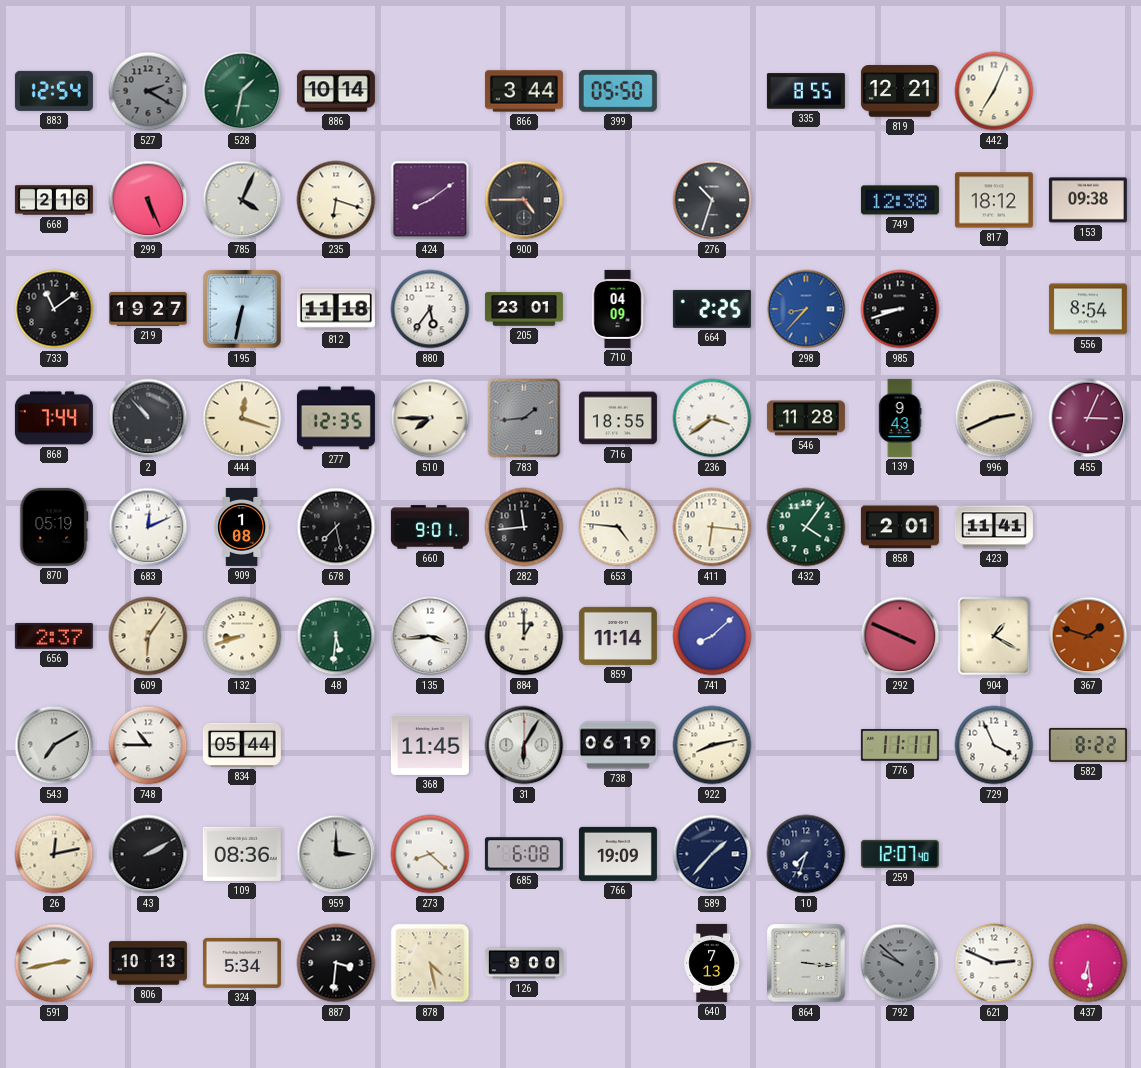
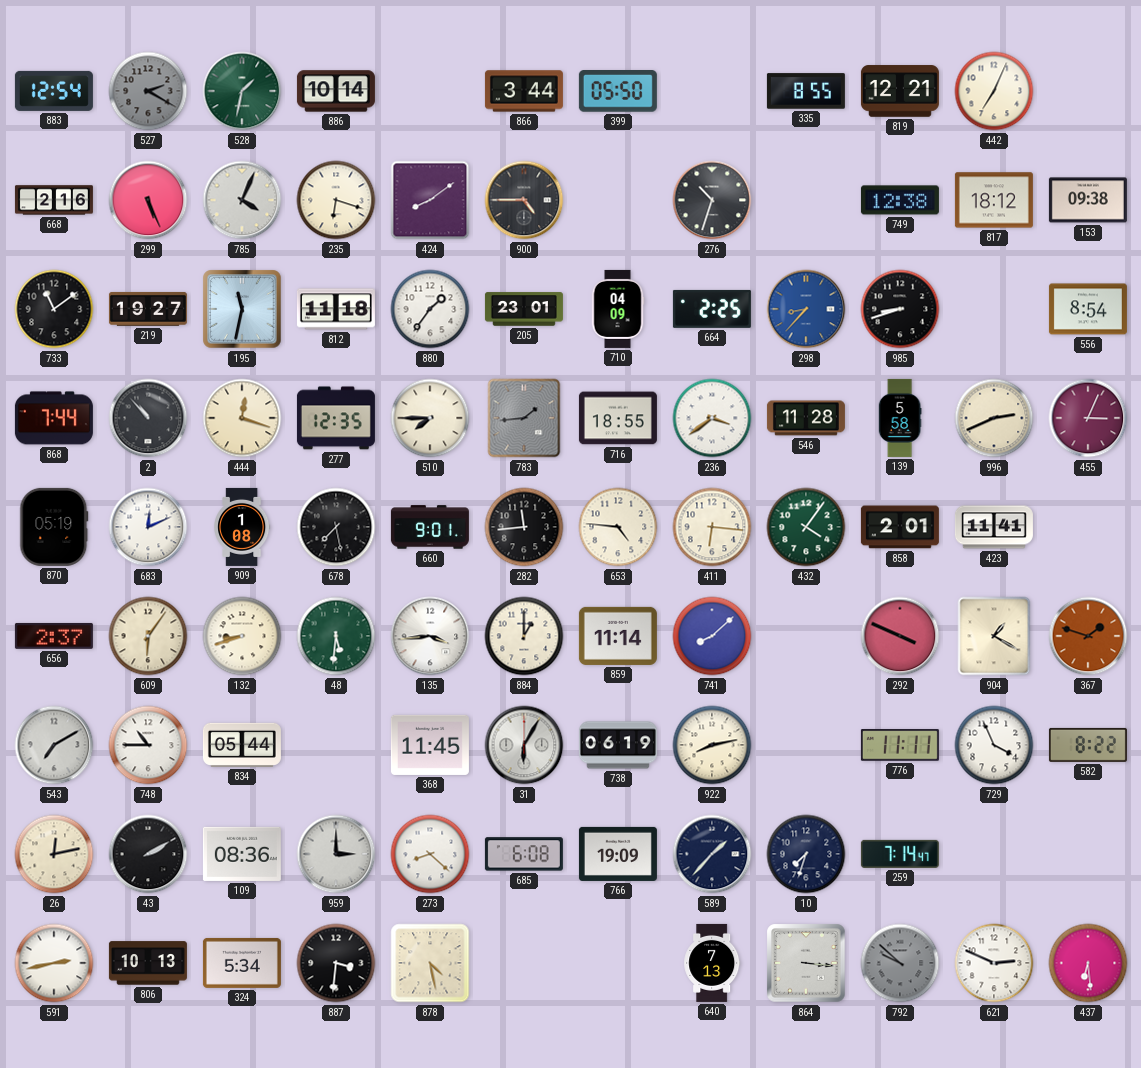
195: 6:32 -> 11:32
880: 5:36 -> 1:36
139: 9:43 -> 5:58
259: 12:07 -> 7:14
126: 9:00 -> none
